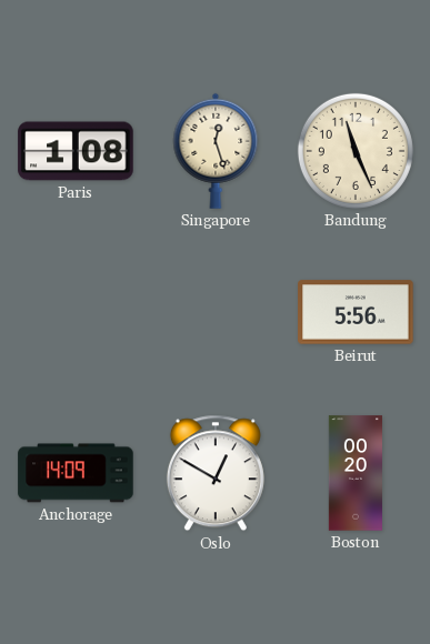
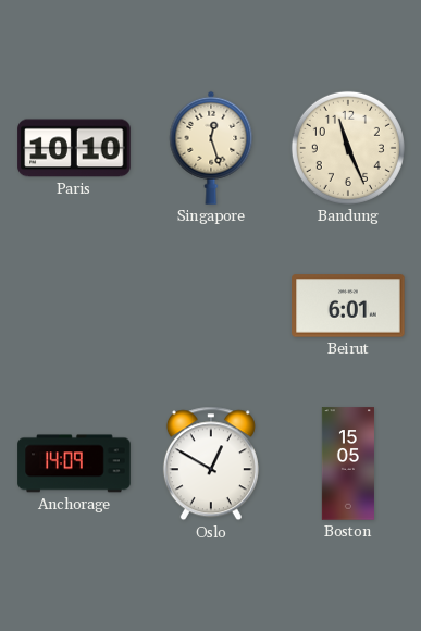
Paris: 1:08 -> 10:10
Beirut: 5:56 -> 6:01
Boston: 00:20 -> 15:05
